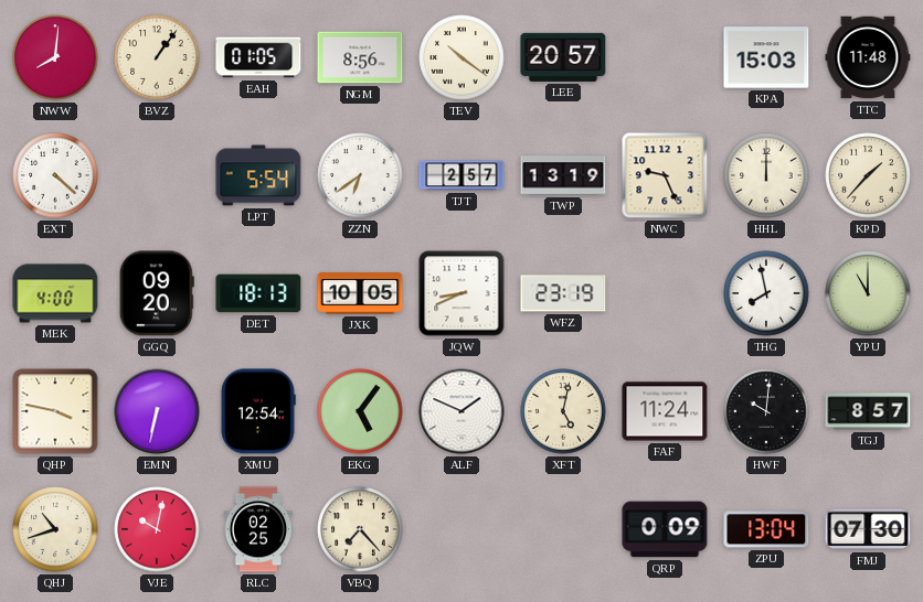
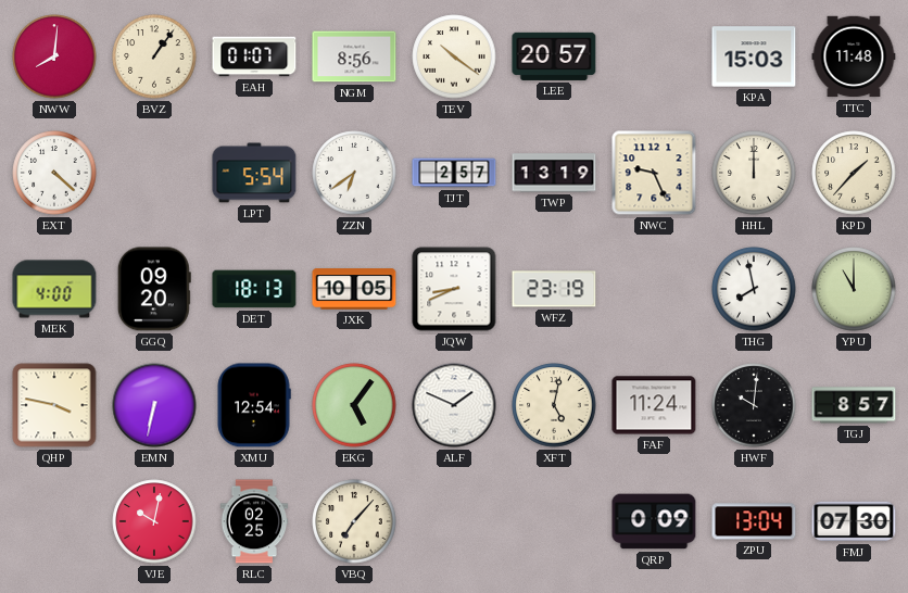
EAH: 01:05 -> 01:07
QHJ: 10:42 -> none
VBQ: 7:23 -> 7:07
